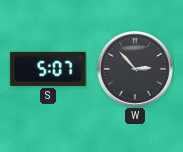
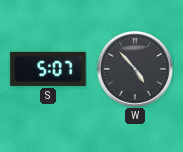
W: 2:53 -> 4:53
